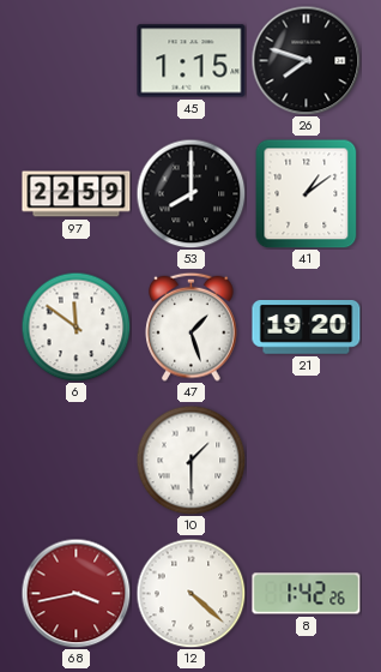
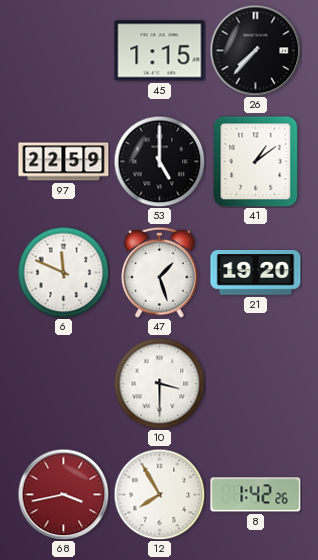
26: 7:48 -> 7:37
53: 8:00 -> 5:00
6: 11:51 -> 11:49
10: 1:30 -> 3:30
12: 4:22 -> 7:55
